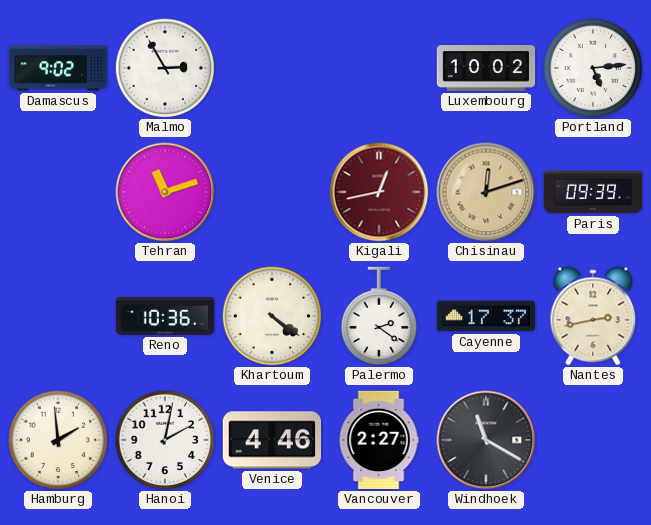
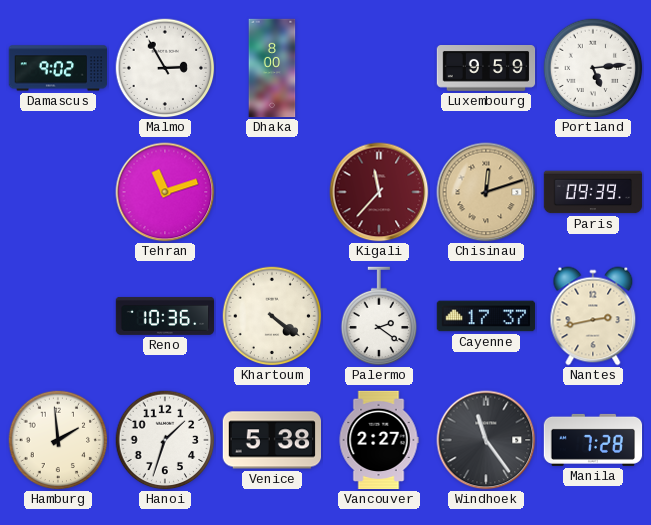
Dhaka: none -> 8:00
Luxembourg: 10:02 -> 9:59
Kigali: 12:43 -> 11:37
Hanoi: 2:02 -> 1:33
Venice: 4:46 -> 5:38
Windhoek: 11:20 -> 11:24
Manila: none -> 7:28
